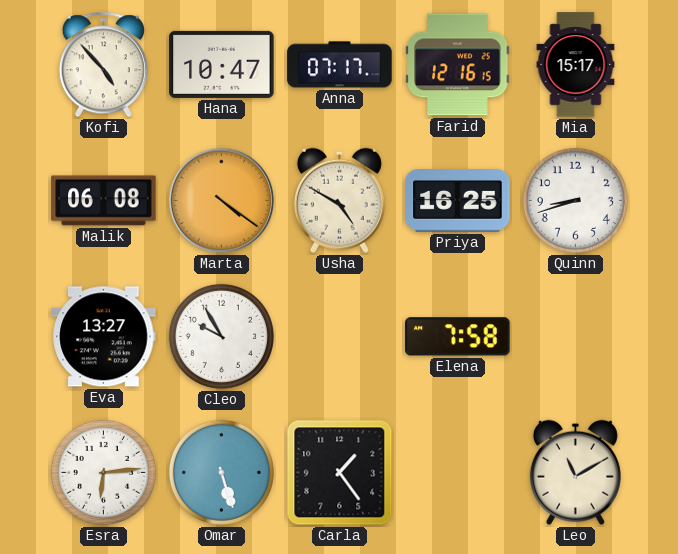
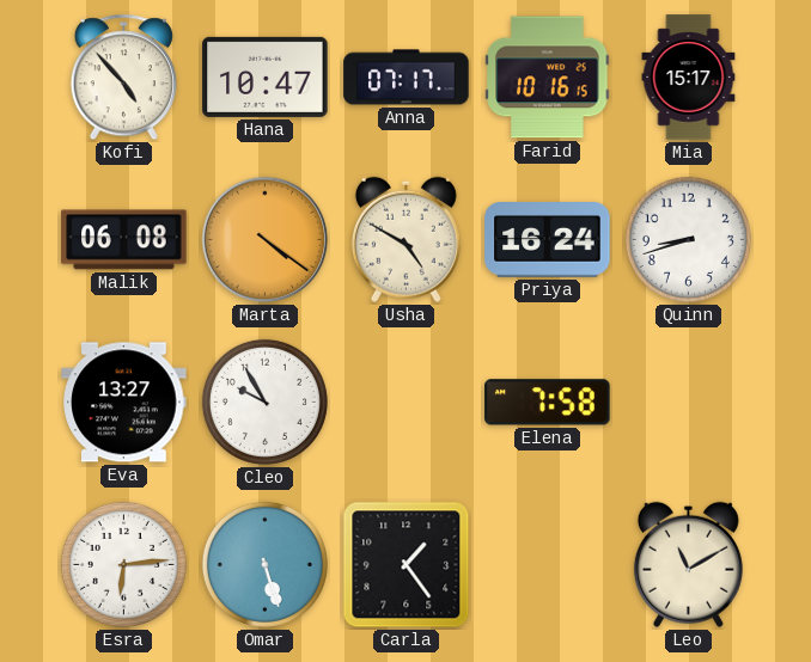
Farid: 12:16 -> 10:16
Priya: 16:25 -> 16:24
